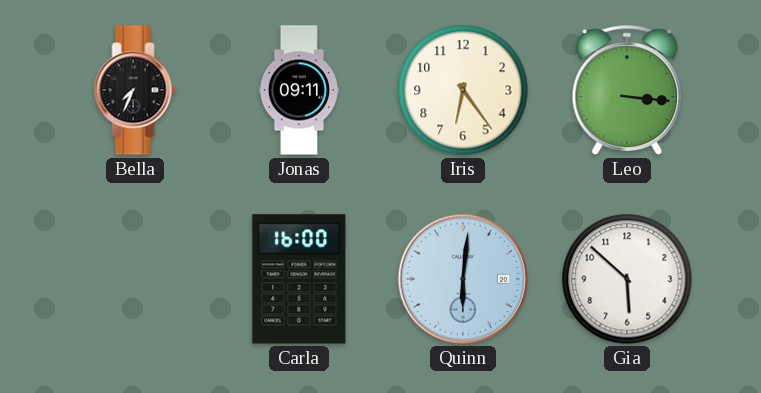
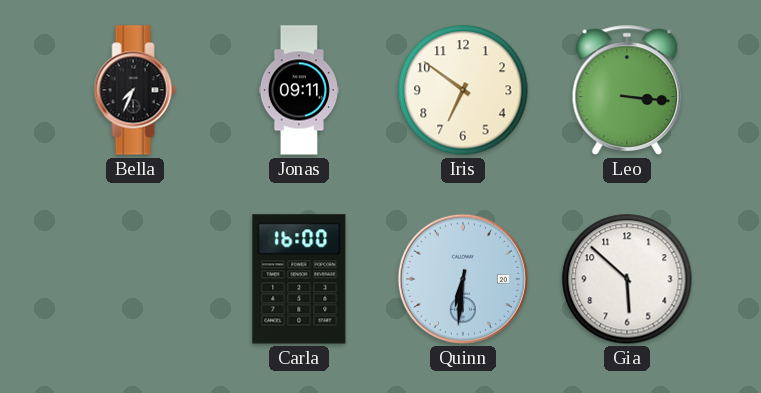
Iris: 6:24 -> 6:51
Quinn: 6:01 -> 6:31
